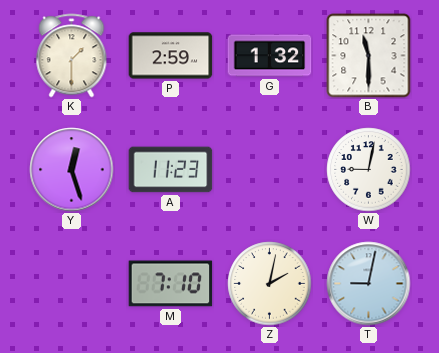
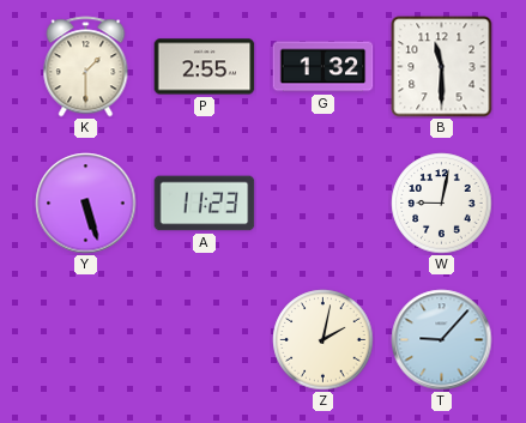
P: 2:59 -> 2:55
Y: 12:27 -> 5:27
M: 7:10 -> none
T: 9:02 -> 9:07
